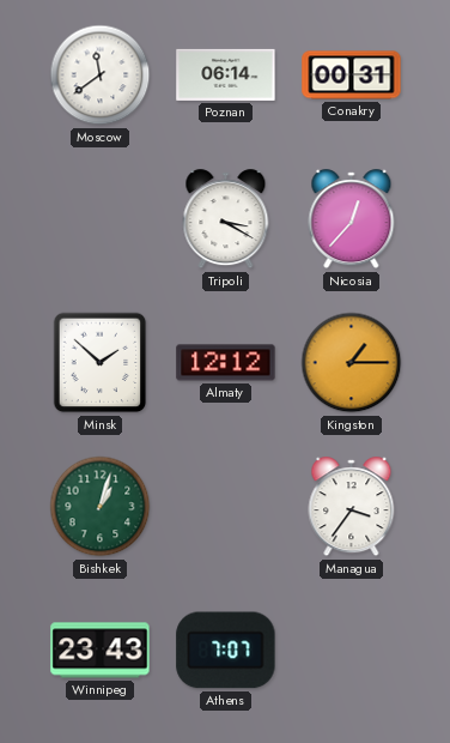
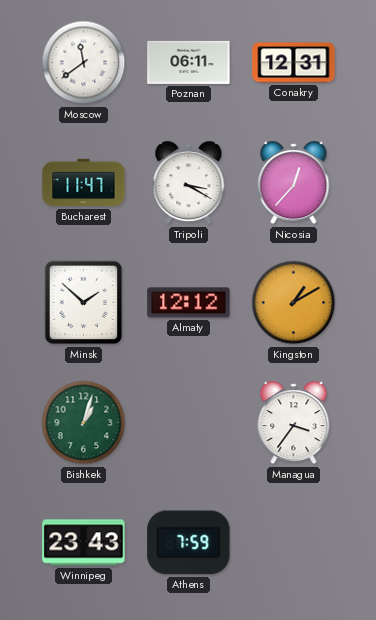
Poznan: 06:14 -> 06:11
Conakry: 00:31 -> 12:31
Bucharest: none -> 11:47
Kingston: 1:15 -> 1:10
Athens: 7:07 -> 7:59
